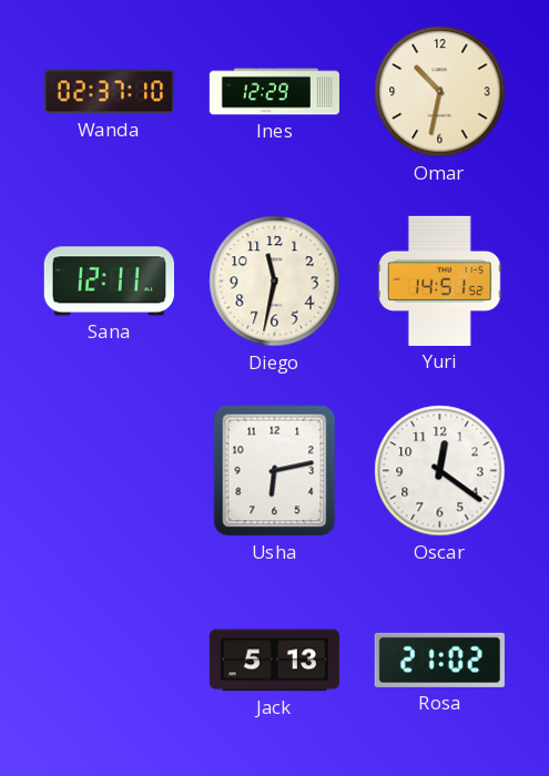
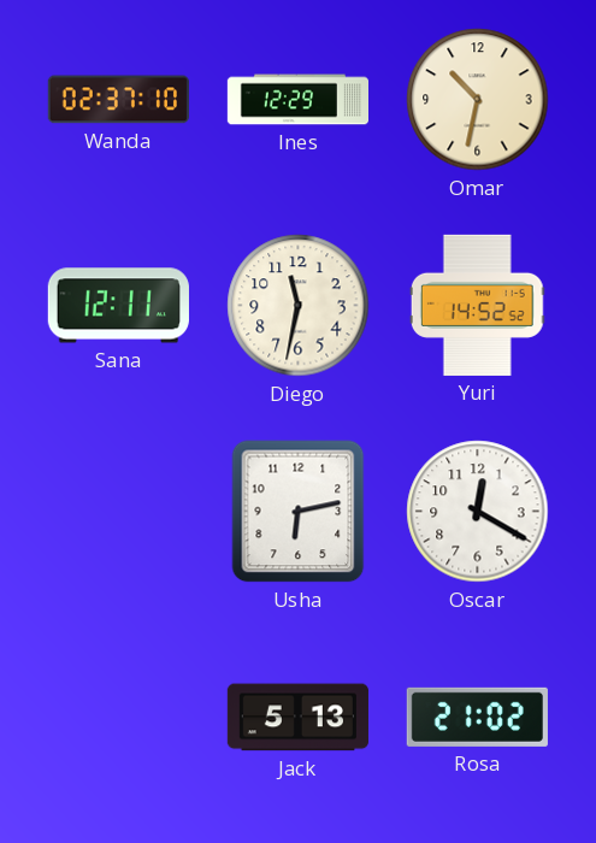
Yuri: 14:51 -> 14:52
Oscar: 12:21 -> 12:20
